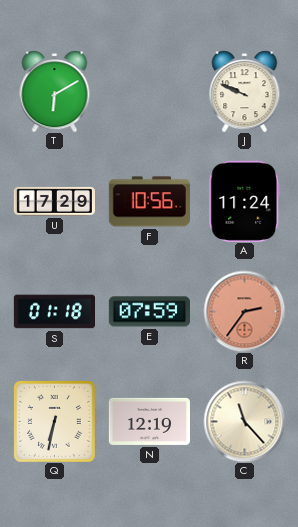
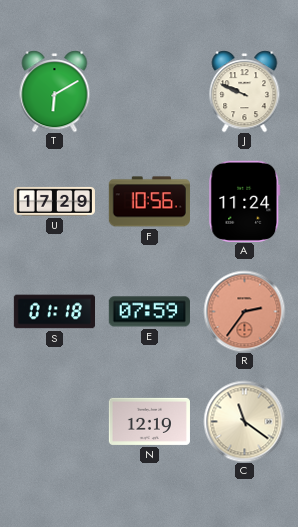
Q: 6:32 -> none
C: 11:23 -> 11:21
